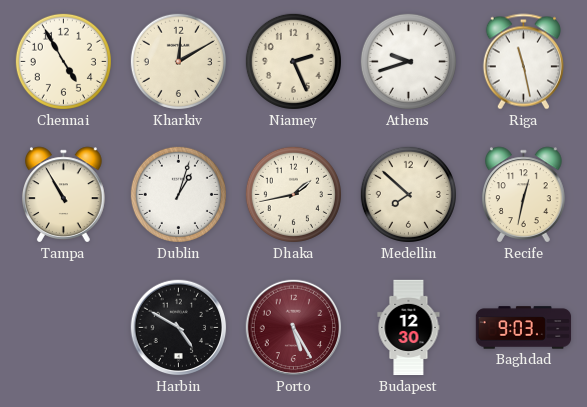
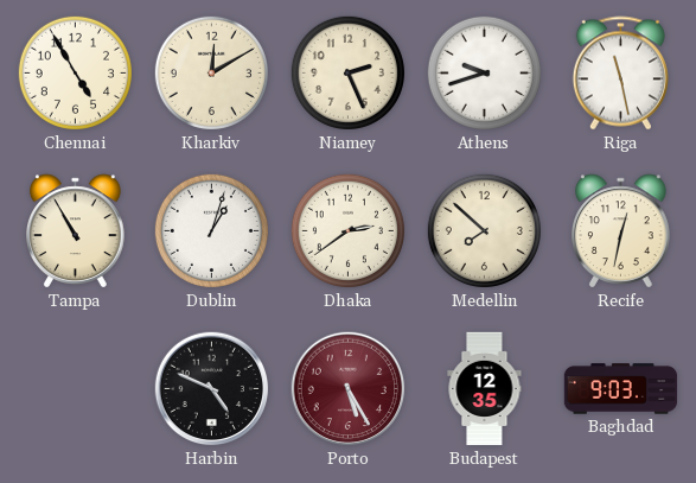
Dhaka: 1:43 -> 2:39
Harbin: 4:50 -> 4:49
Budapest: 12:30 -> 12:35
